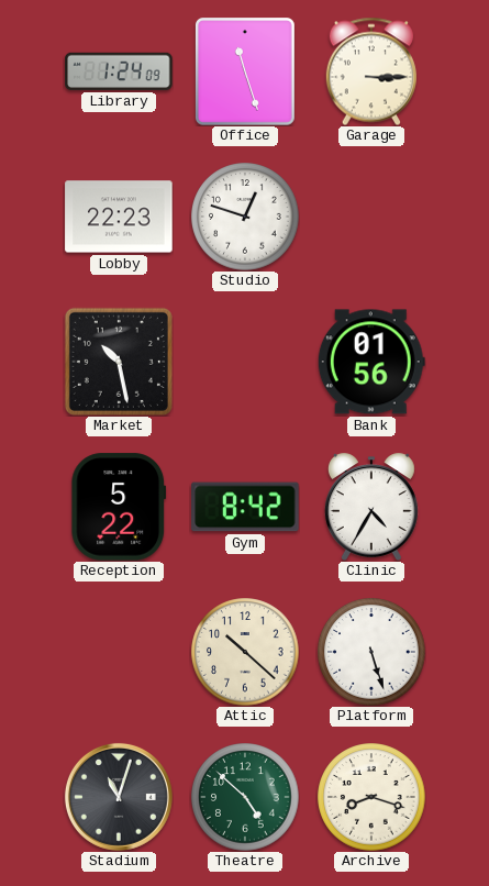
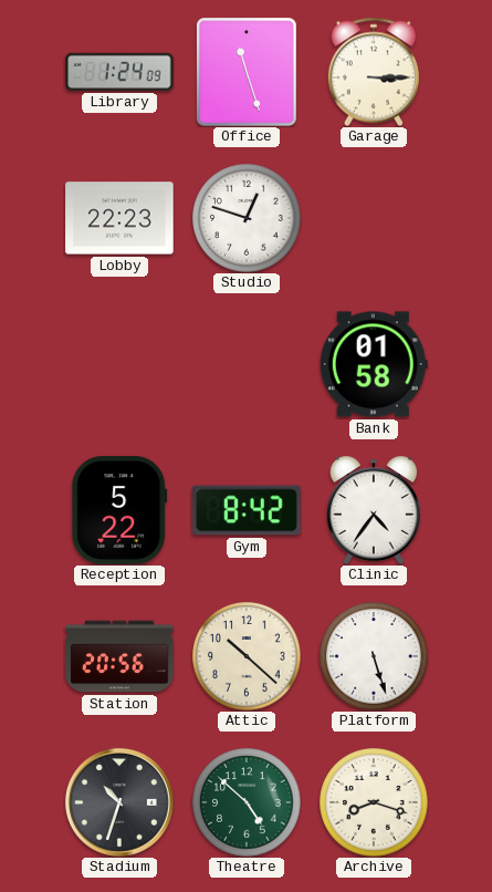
Market: 10:28 -> none
Bank: 01:56 -> 01:58
Clinic: 4:35 -> 4:36
Station: none -> 20:56
Stadium: 11:03 -> 10:33
